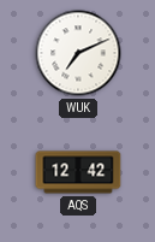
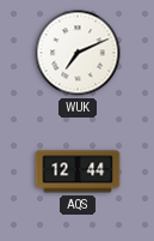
AQS: 12:42 -> 12:44
